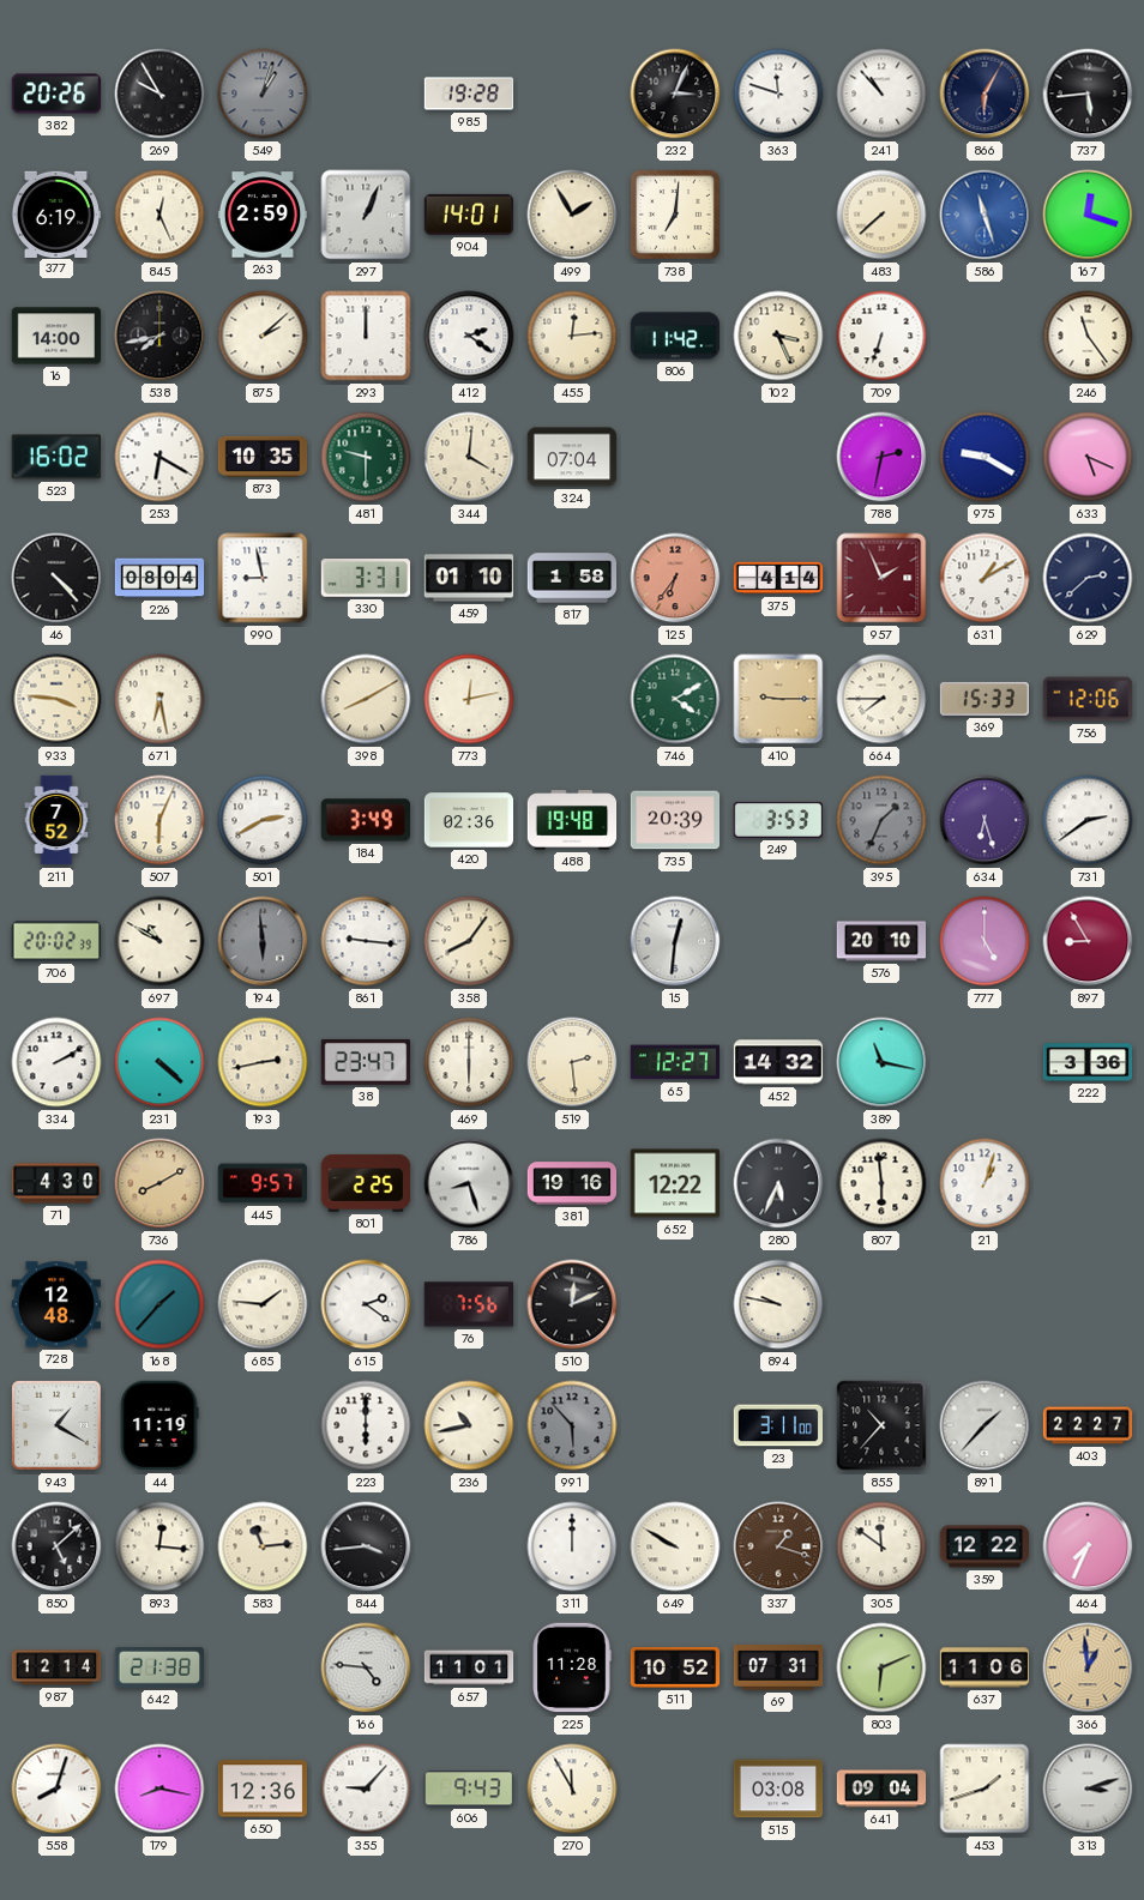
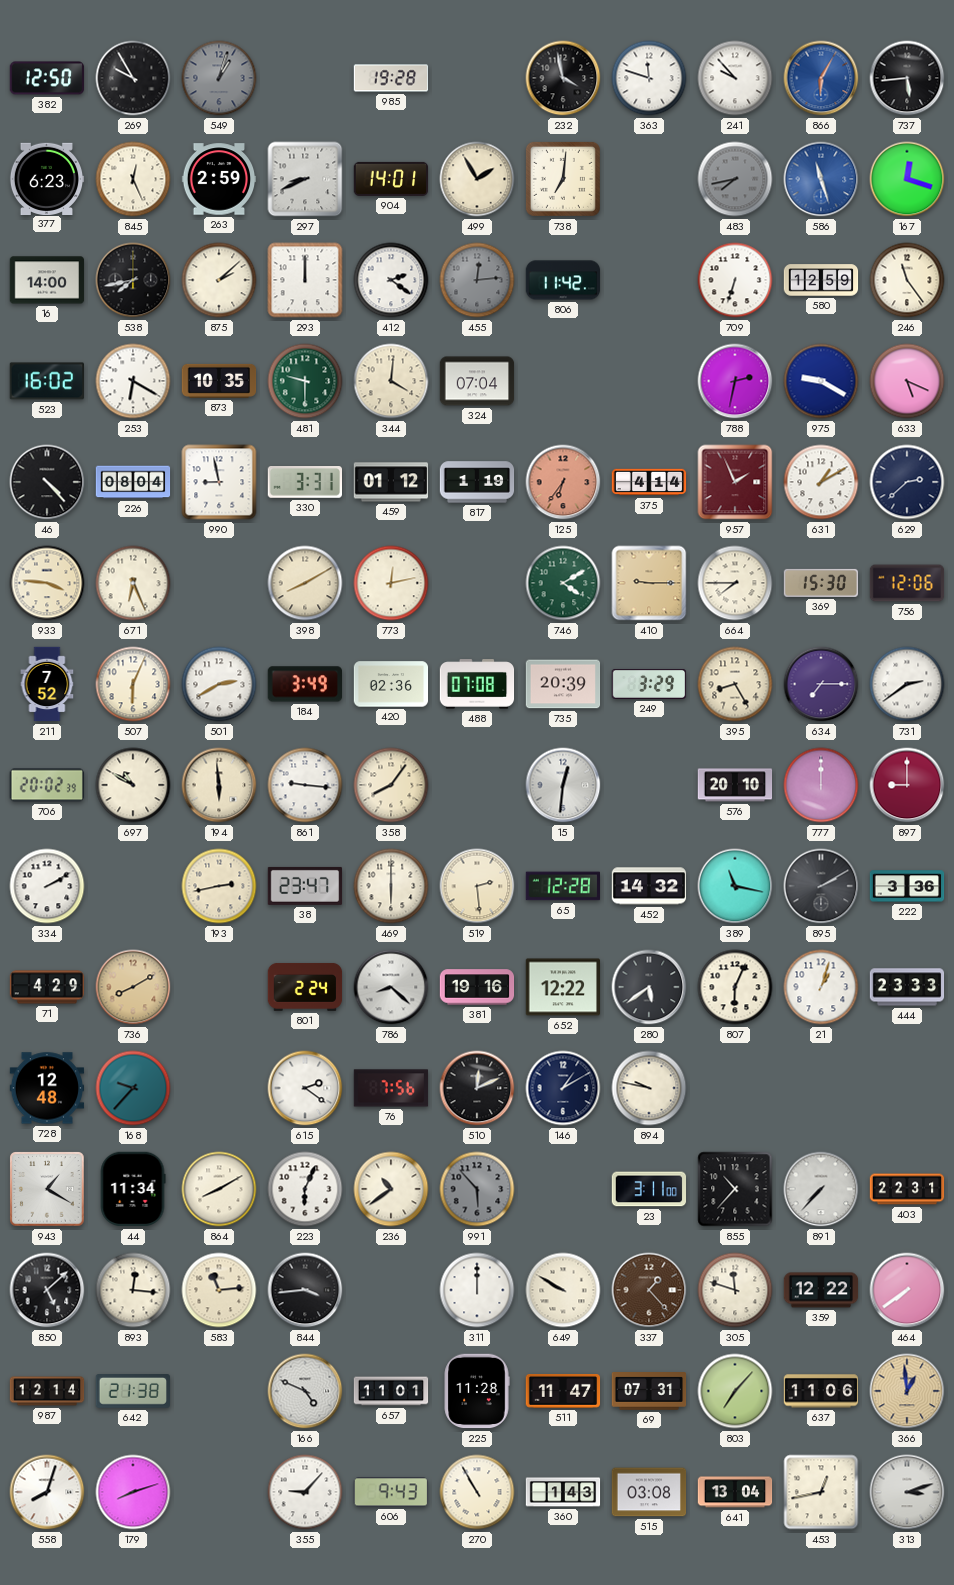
382: 20:26 -> 12:50
232: 3:04 -> 3:58
241: 10:53 -> 9:53
866 dial: navy -> blue
377: 6:19 -> 6:23
297: 1:04 -> 8:41
483: 7:38 -> 7:43
483 dial: cream -> grey
455 dial: cream -> grey
102: 3:26 -> none
580: none -> 12:59
459: 01:10 -> 01:12
817: 1:58 -> 1:19
671: 6:28 -> 6:26
369: 15:33 -> 15:30
488: 19:48 -> 07:08
249: 3:53 -> 3:29
395: 1:34 -> 8:25
395 dial: grey -> cream
634: 6:27 -> 7:15
194 dial: grey -> cream
777: 5:00 -> 12:00
897: 8:55 -> 9:00
231: 4:22 -> none
65: 12:27 -> 12:28
895: none -> 2:10
71: 4:30 -> 4:29
445: 9:57 -> none
801: 2:25 -> 2:24
786: 8:27 -> 8:22
280: 5:34 -> 5:39
807: 5:59 -> 6:04
444: none -> 23:33
168: 1:37 -> 9:37
685: 1:46 -> none
146: none -> 1:10
44: 11:19 -> 11:34
864: none -> 8:10
223: 6:00 -> 6:04
236: 10:43 -> 10:39
891: 1:37 -> 7:37
403: 22:27 -> 22:31
337: 1:18 -> 1:23
305: 11:51 -> 11:48
464: 7:34 -> 7:39
166: 4:46 -> 4:49
511: 10:52 -> 11:47
803: 6:11 -> 7:07
179: 8:17 -> 8:12
650: 12:36 -> none
270: 11:55 -> 10:55
360: none -> 1:43
641: 09:04 -> 13:04
453: 1:42 -> 12:43
